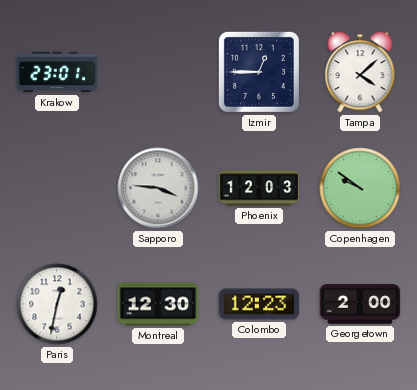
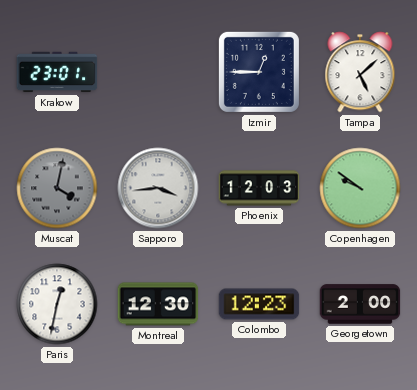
Tampa: 4:08 -> 5:08
Muscat: none -> 4:02
Sapporo: 3:46 -> 3:44
